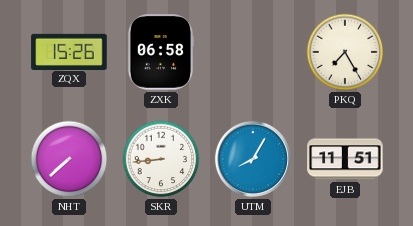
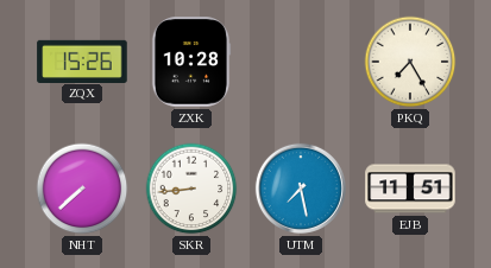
ZXK: 06:58 -> 10:28
UTM: 8:05 -> 7:28
